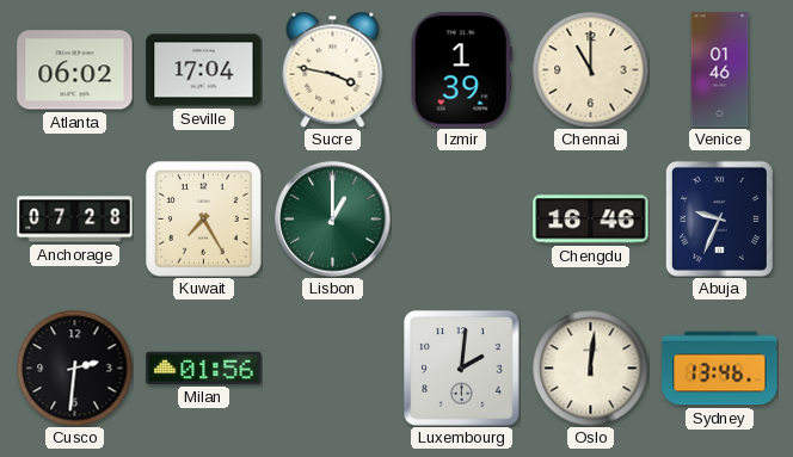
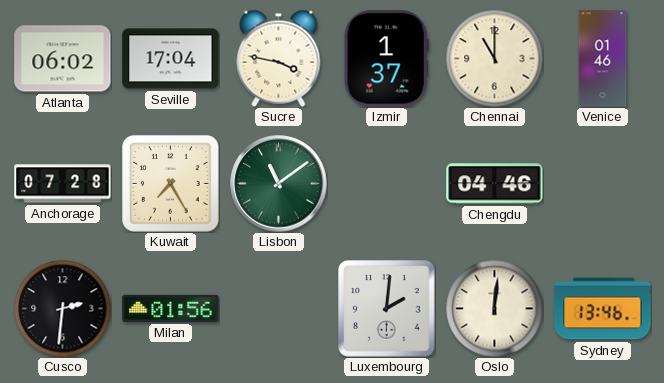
Izmir: 1:39 -> 1:37
Lisbon: 1:00 -> 11:09
Chengdu: 16:46 -> 04:46
Abuja: 9:34 -> none
